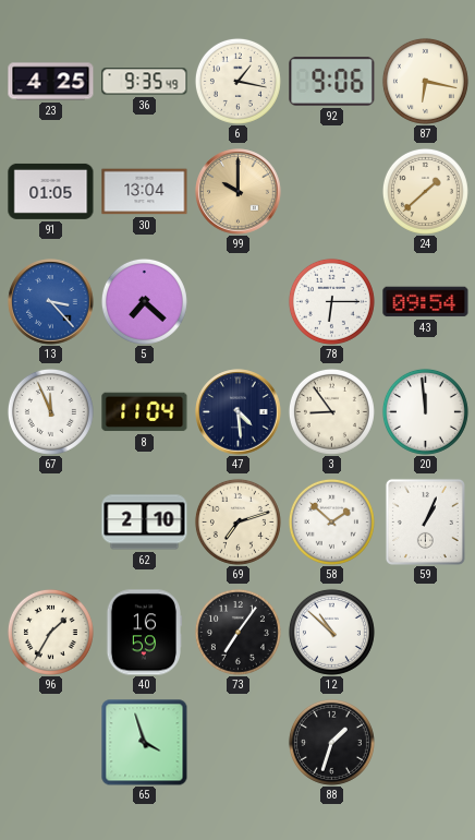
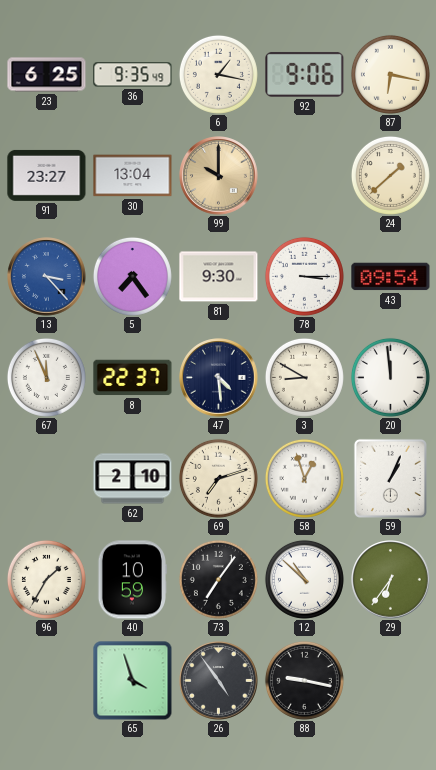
23: 4:25 -> 6:25
91: 01:05 -> 23:27
5: 7:22 -> 7:24
81: none -> 9:30
78: 6:15 -> 3:15
8: 11:04 -> 22:37
3: 8:54 -> 8:50
58: 1:52 -> 12:57
40: 16:59 -> 10:59
29: none -> 6:36
26: none -> 4:54
88: 1:33 -> 9:17
